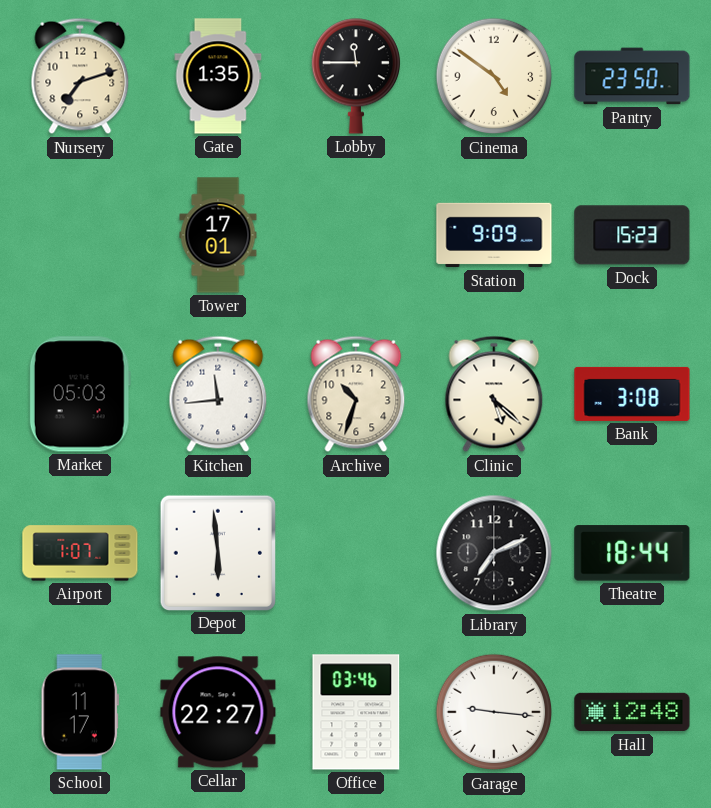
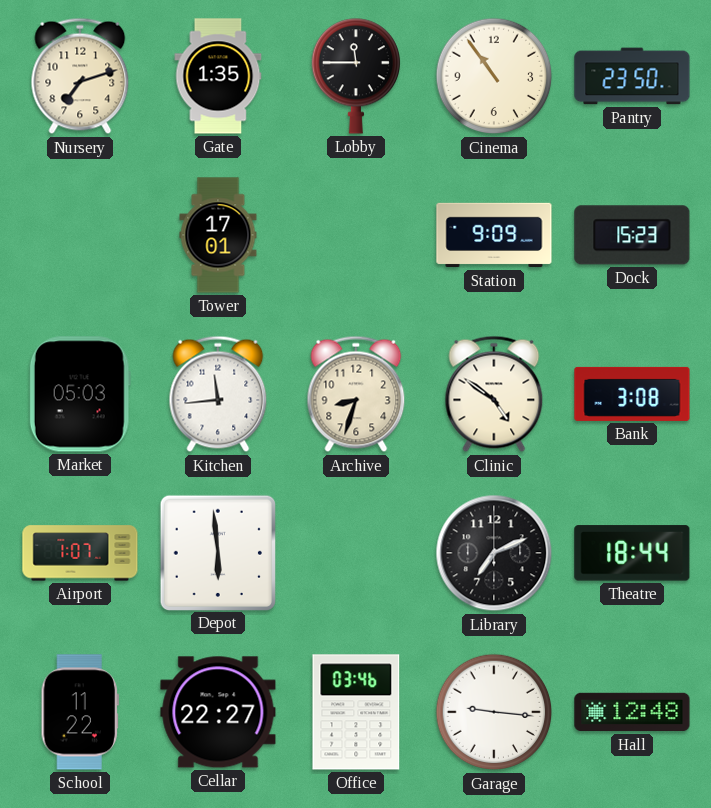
Cinema: 4:51 -> 10:54
Archive: 10:33 -> 8:33
Clinic: 5:22 -> 4:51
School: 11:17 -> 11:22
